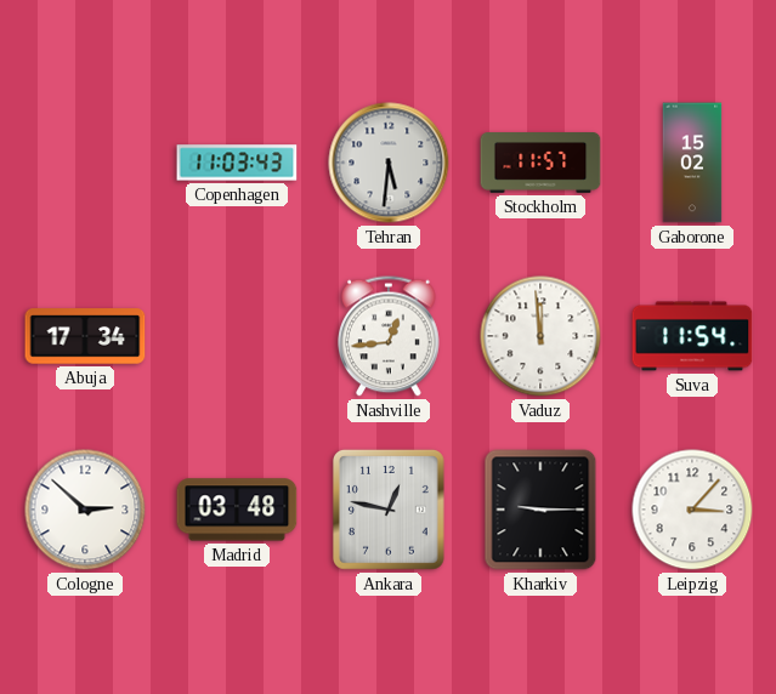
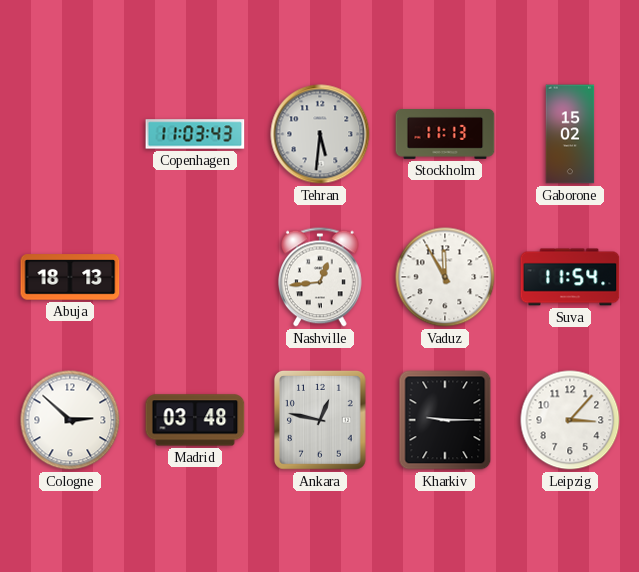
Stockholm: 11:57 -> 11:13
Abuja: 17:34 -> 18:13
Vaduz: 11:59 -> 11:55
